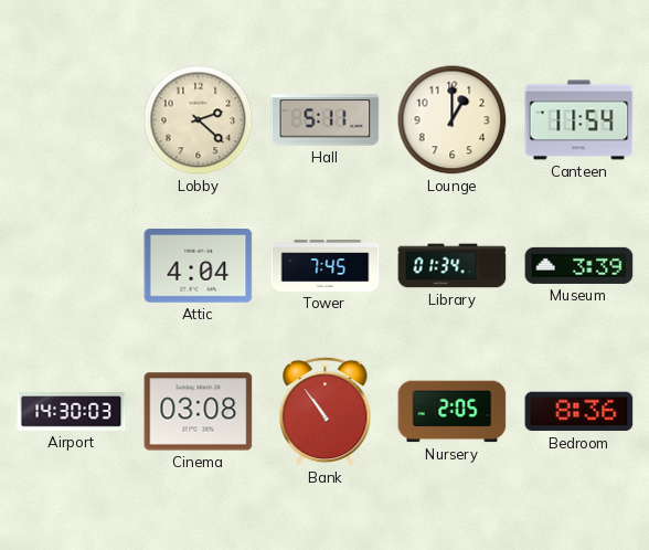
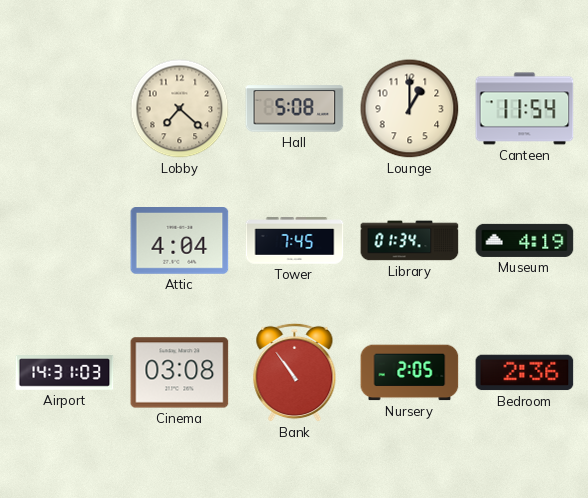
Lobby: 2:22 -> 7:22
Hall: 5:11 -> 5:08
Museum: 3:39 -> 4:19
Airport: 14:30 -> 14:31
Bedroom: 8:36 -> 2:36
